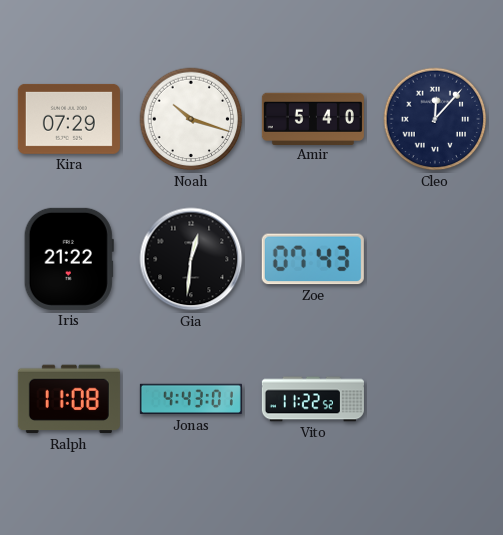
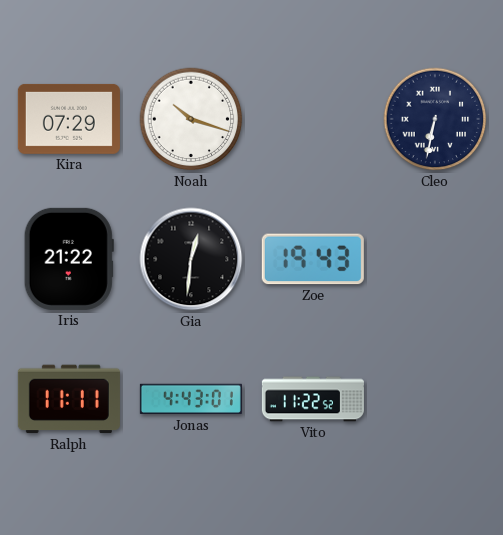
Amir: 5:40 -> none
Cleo: 12:07 -> 6:32
Zoe: 07:43 -> 19:43
Ralph: 11:08 -> 11:11
